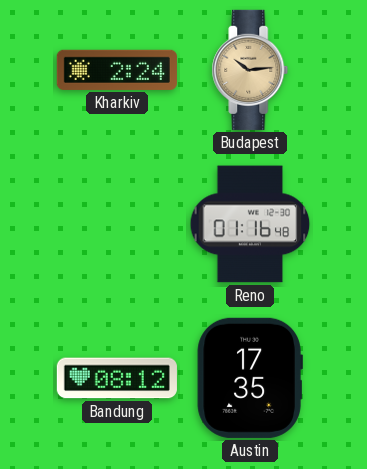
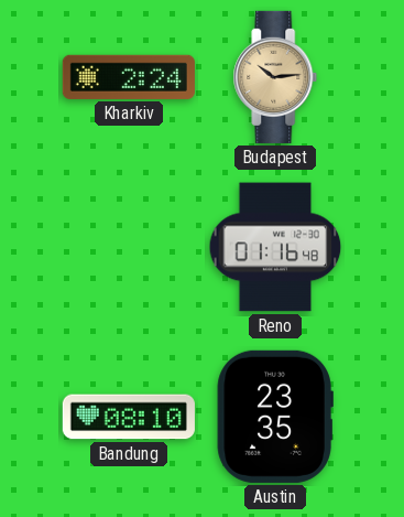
Bandung: 08:12 -> 08:10
Austin: 17:35 -> 23:35
